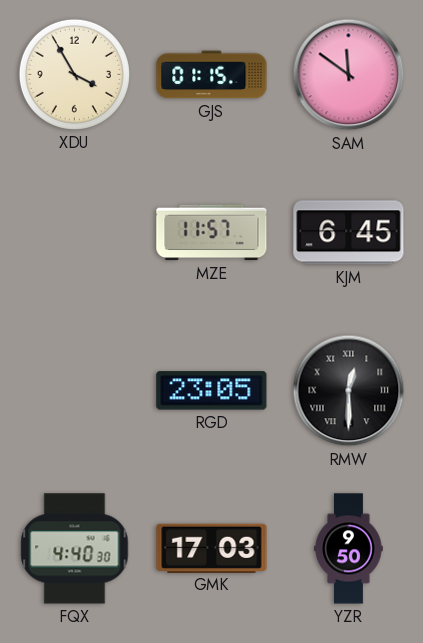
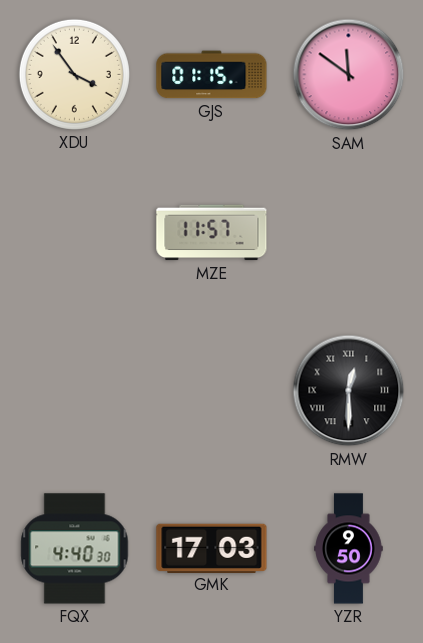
XDU: 3:55 -> 3:54
KJM: 6:45 -> none
RGD: 23:05 -> none
